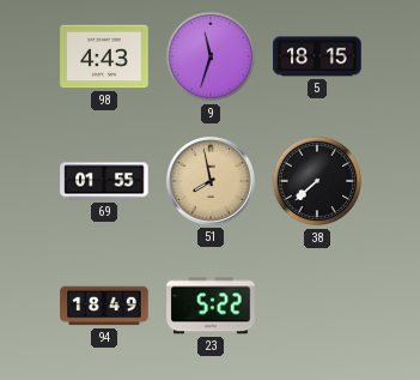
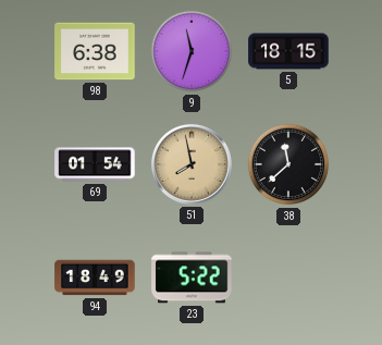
98: 4:43 -> 6:38
69: 01:55 -> 01:54
38: 7:38 -> 11:38
